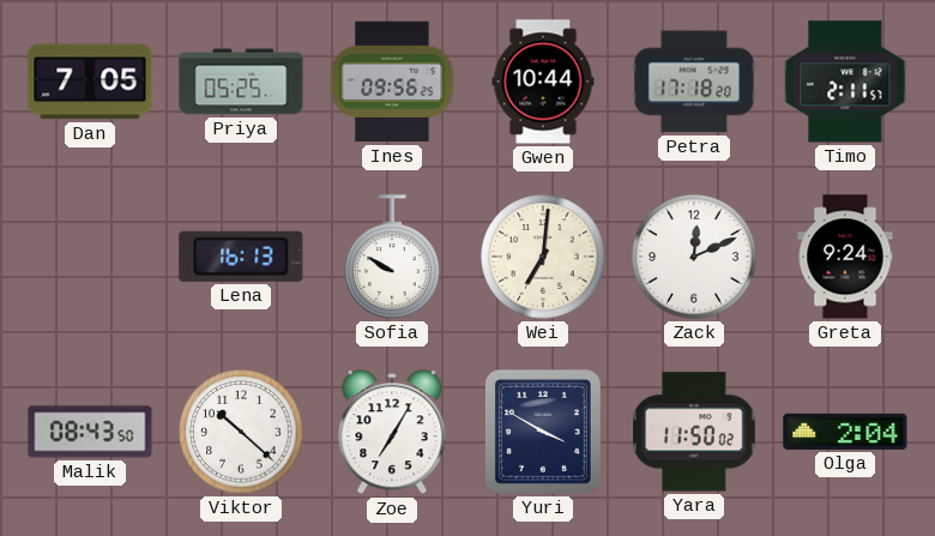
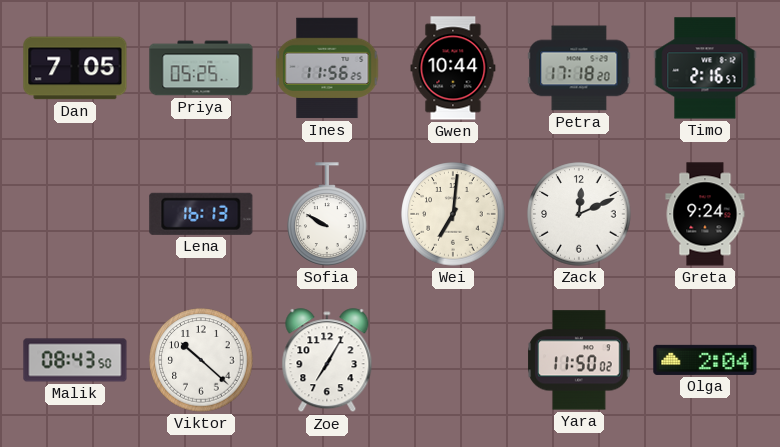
Ines: 09:56 -> 11:56
Timo: 2:11 -> 2:16
Yuri: 3:50 -> none
